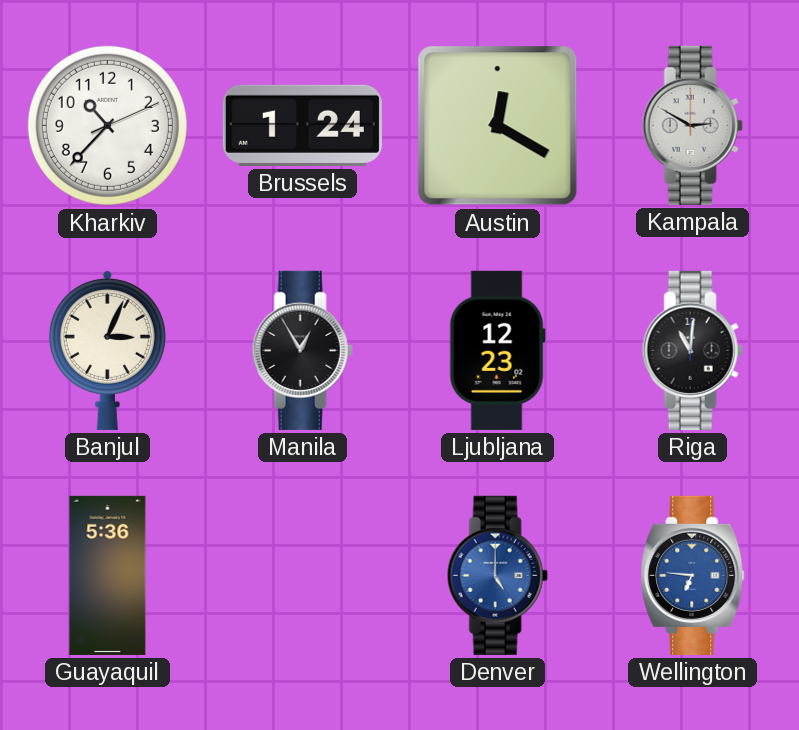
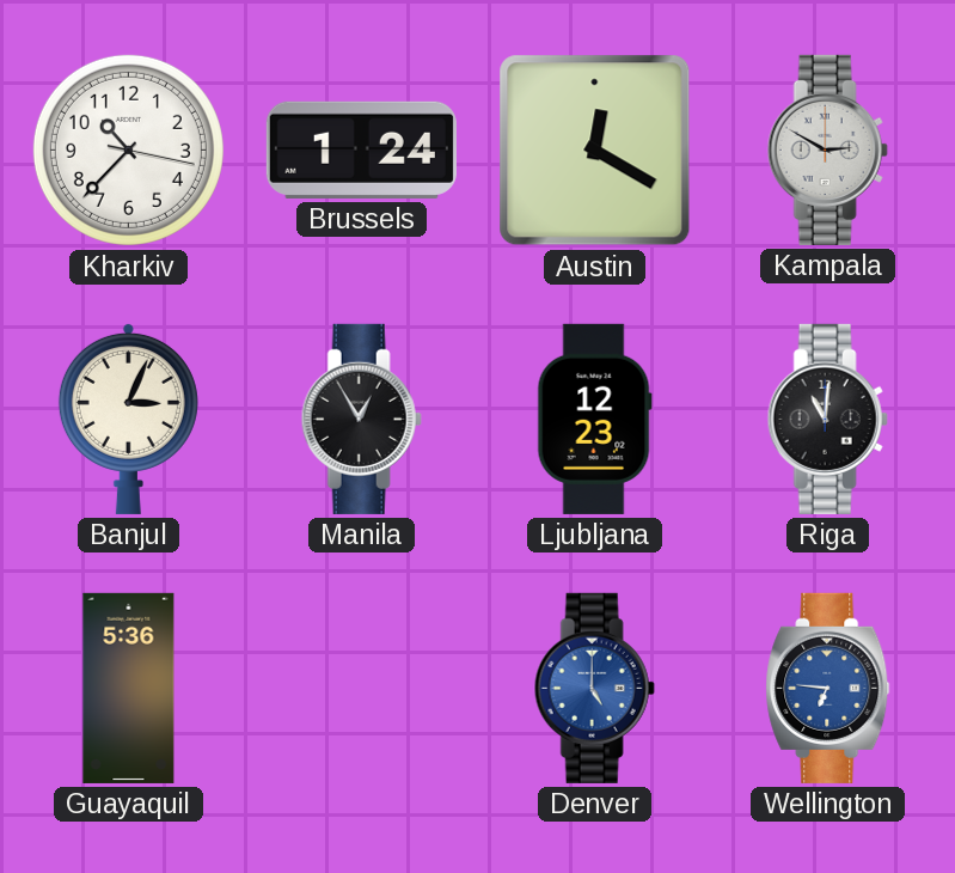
Kharkiv: 10:37:11 -> 10:37:17
